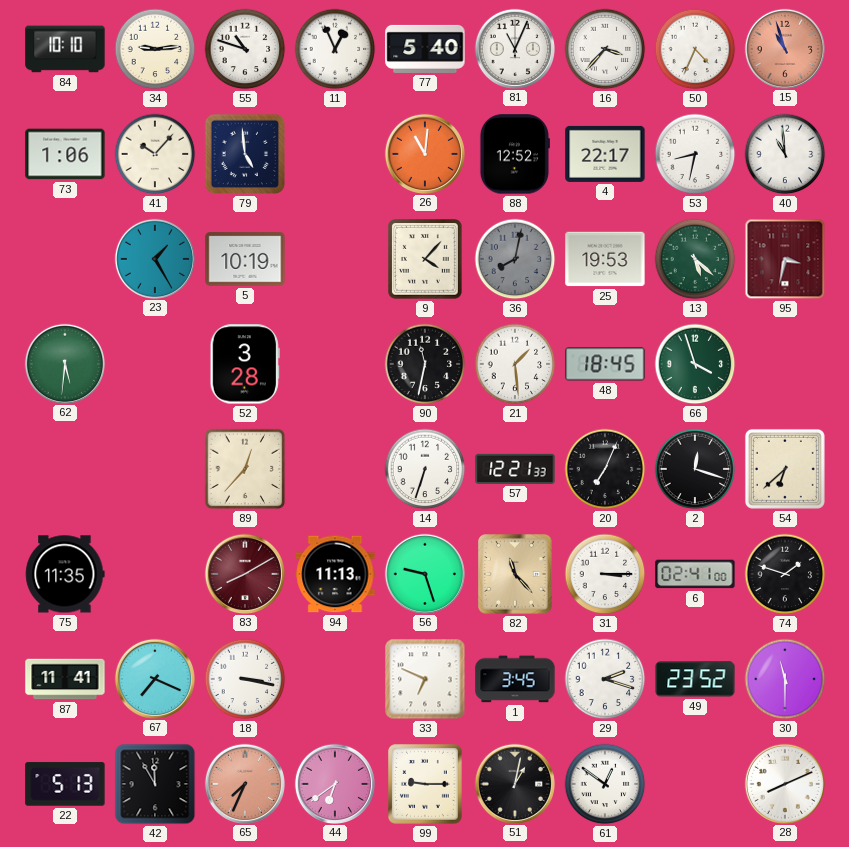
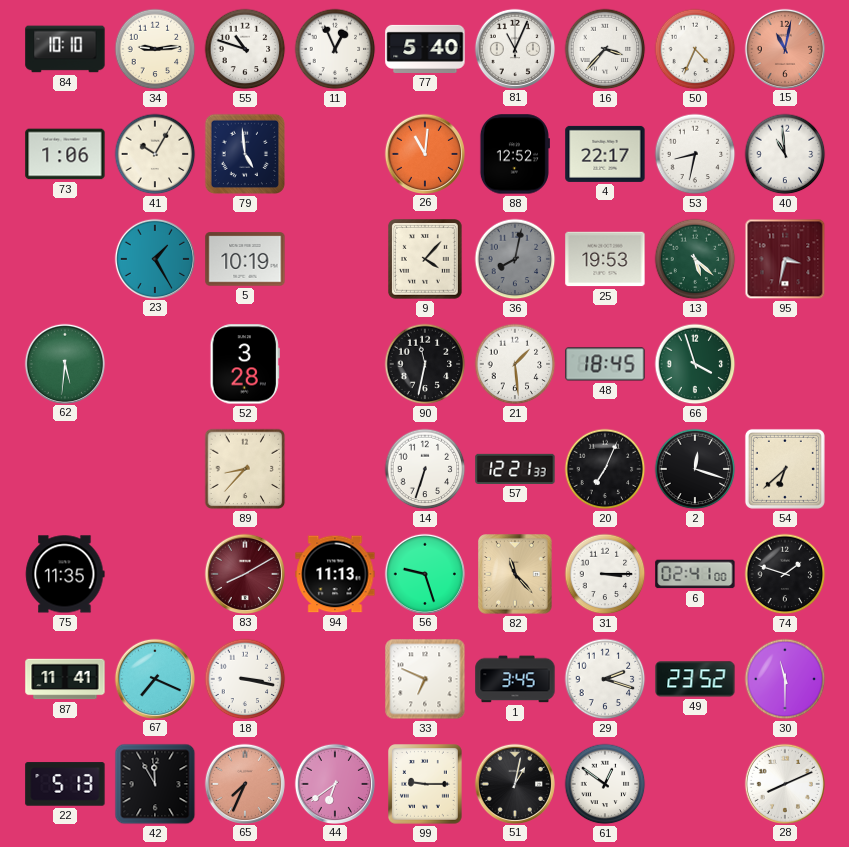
15: 10:57 -> 11:02
41: 10:07 -> 10:05
89: 12:37 -> 8:37
